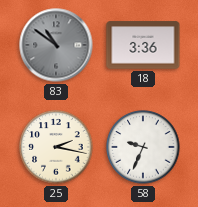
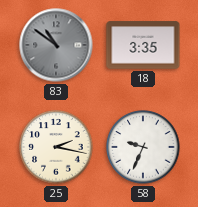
18: 3:36 -> 3:35
